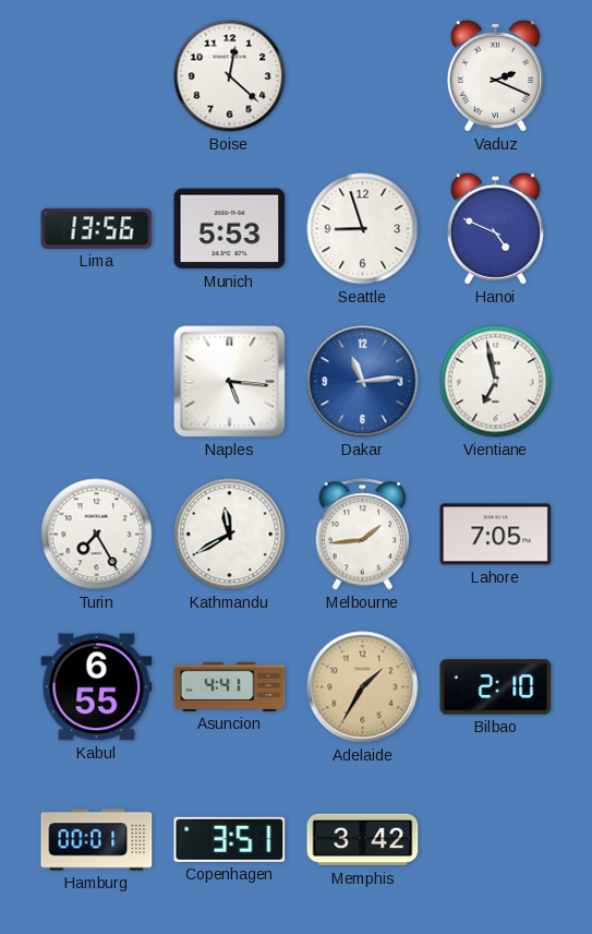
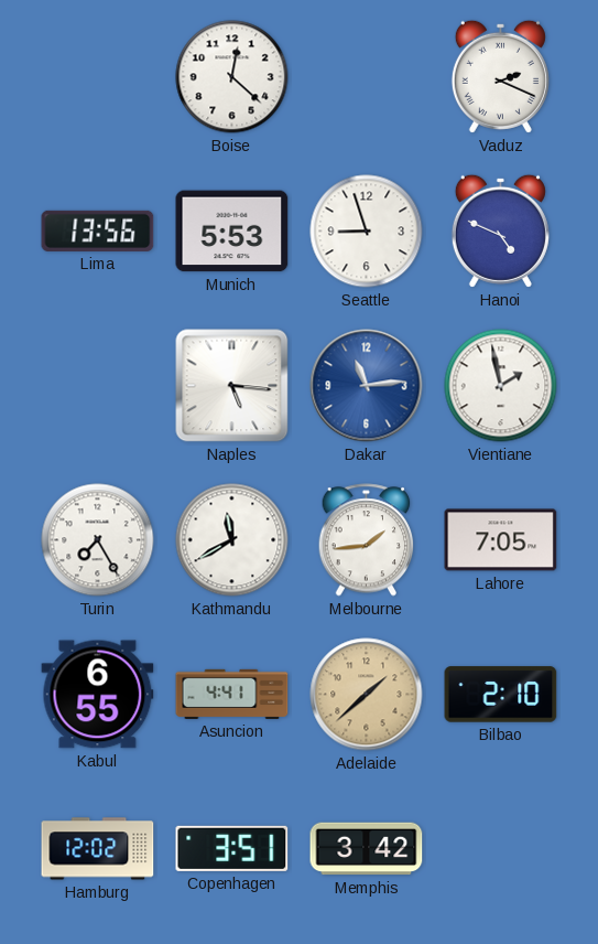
Vientiane: 6:58 -> 1:58
Adelaide: 1:35 -> 1:38
Hamburg: 00:01 -> 12:02
